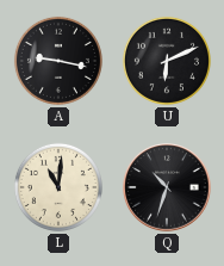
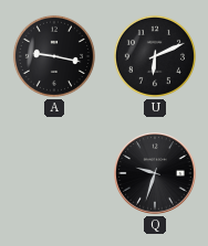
L: 11:01 -> none
Q: 10:33 -> 9:33
